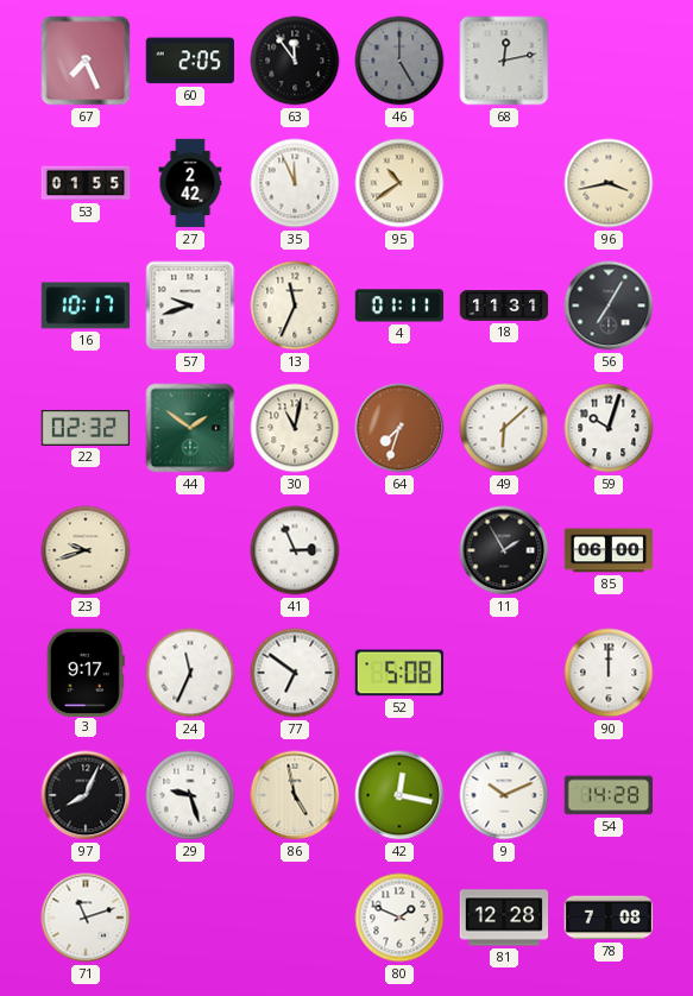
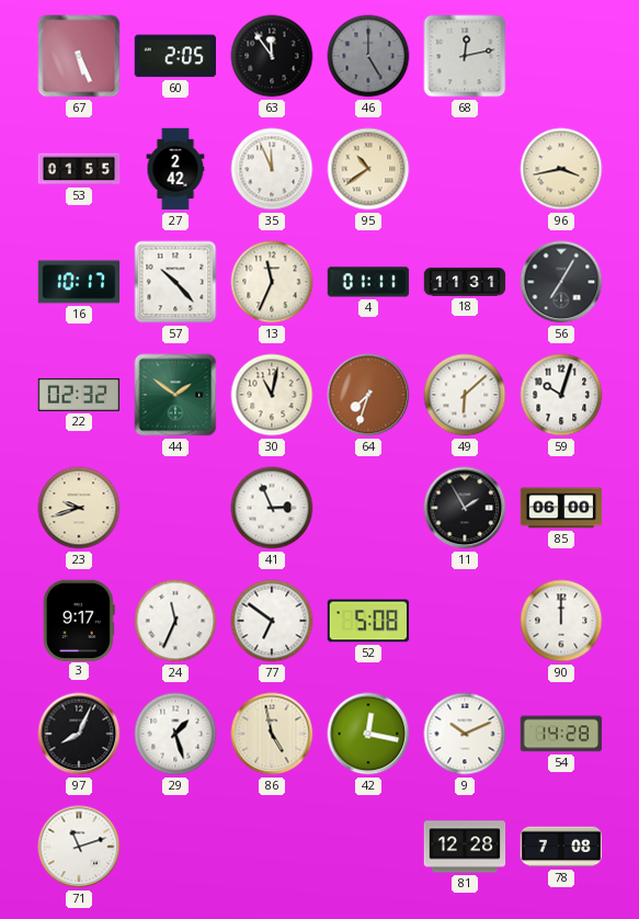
67: 7:26 -> 5:26
57: 9:42 -> 10:23
29: 9:27 -> 1:27
80: 1:49 -> none
